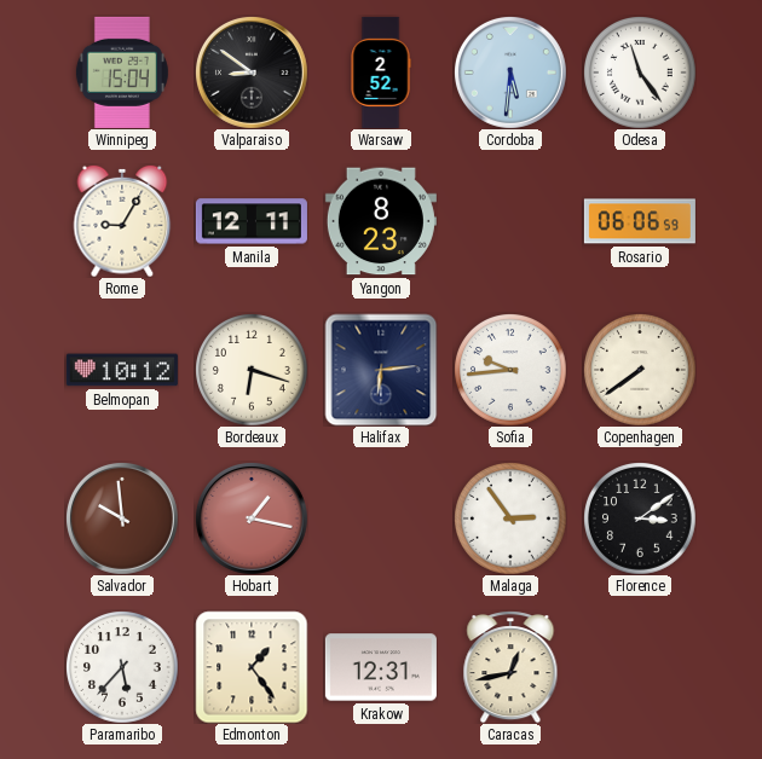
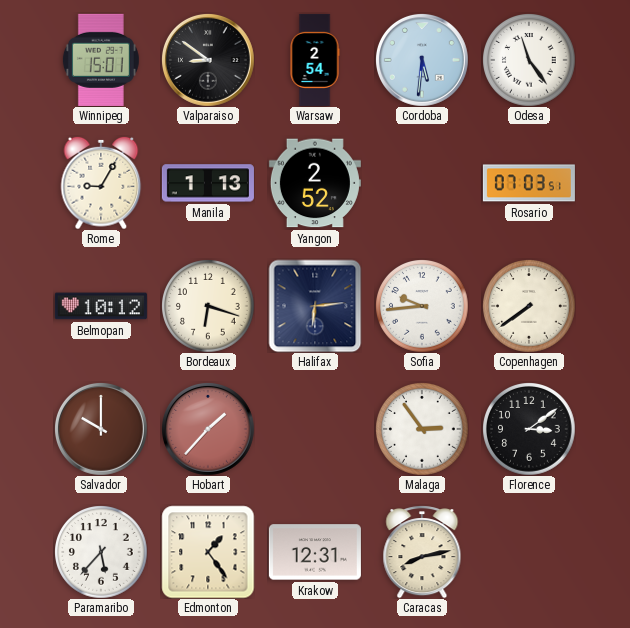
Winnipeg: 15:04 -> 15:01
Warsaw: 2:52 -> 2:54
Manila: 12:11 -> 1:13
Yangon: 8:23 -> 2:52
Rosario: 06:06 -> 07:03
Salvador: 9:59 -> 10:00
Hobart: 1:17 -> 1:37
Caracas: 12:43 -> 8:13
